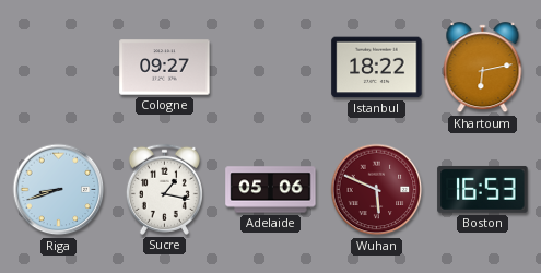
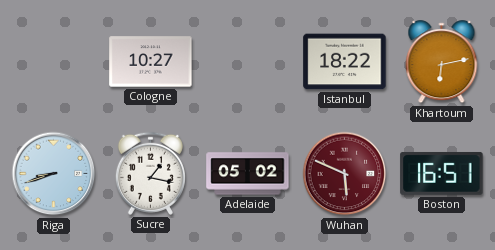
Cologne: 09:27 -> 10:27
Adelaide: 05:06 -> 05:02
Boston: 16:53 -> 16:51
